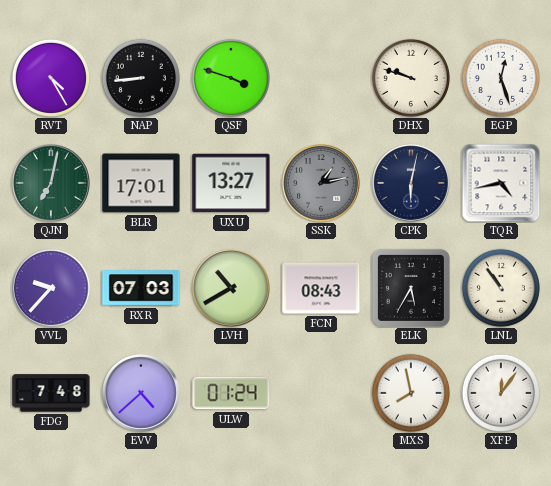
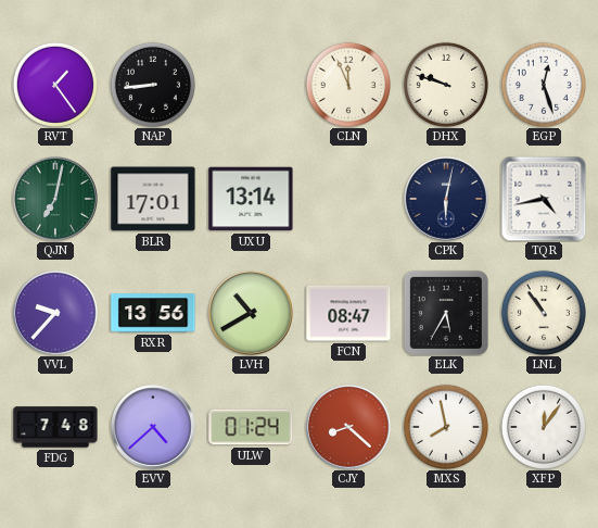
RVT: 4:25 -> 1:24
QSF: 3:48 -> none
CLN: none -> 11:56
UXU: 13:27 -> 13:14
SSK: 1:13 -> none
RXR: 07:03 -> 13:56
FCN: 08:43 -> 08:47
CJY: none -> 8:22
